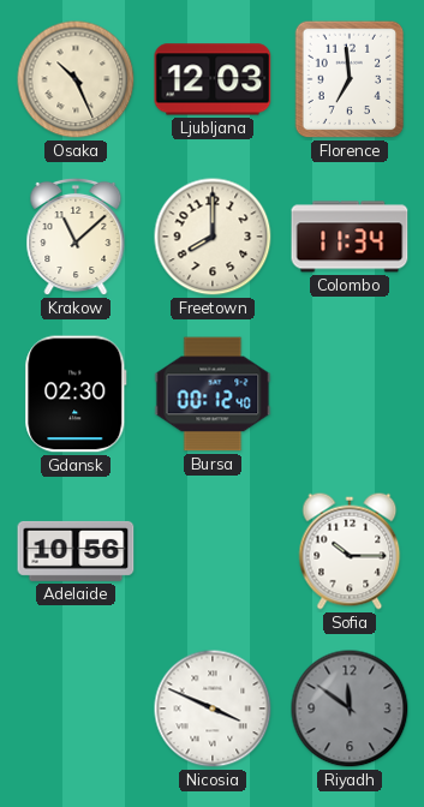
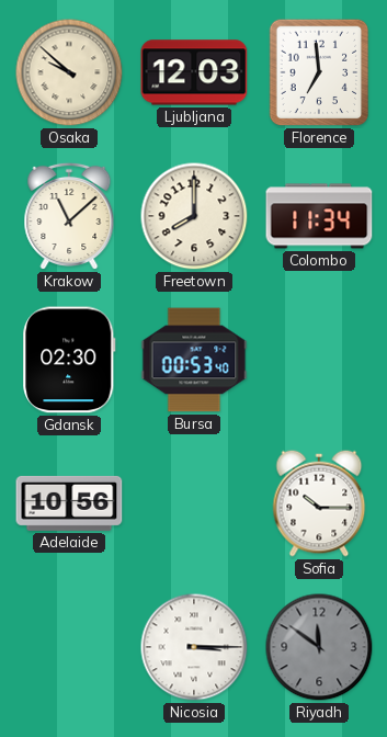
Osaka: 10:26 -> 9:52
Bursa: 00:12 -> 00:53
Nicosia: 3:49 -> 3:15
